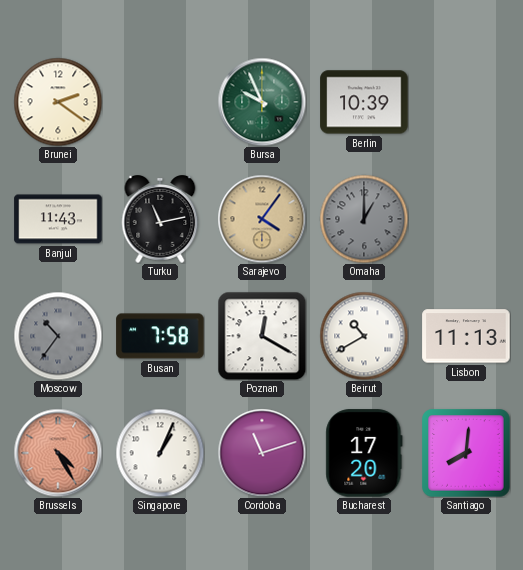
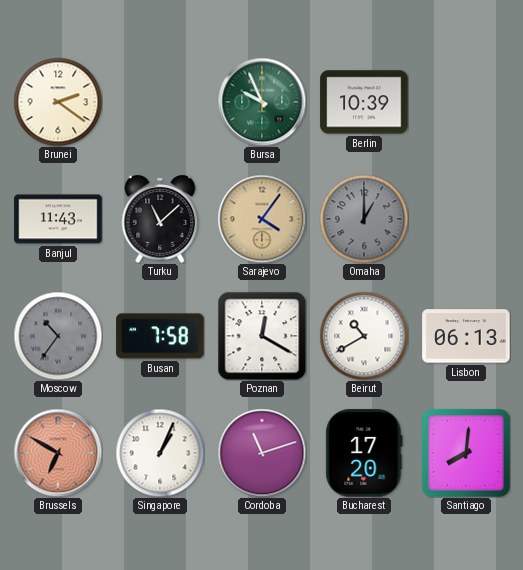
Turku: 11:13 -> 11:08
Lisbon: 11:13 -> 06:13
Brussels: 4:25 -> 6:50
